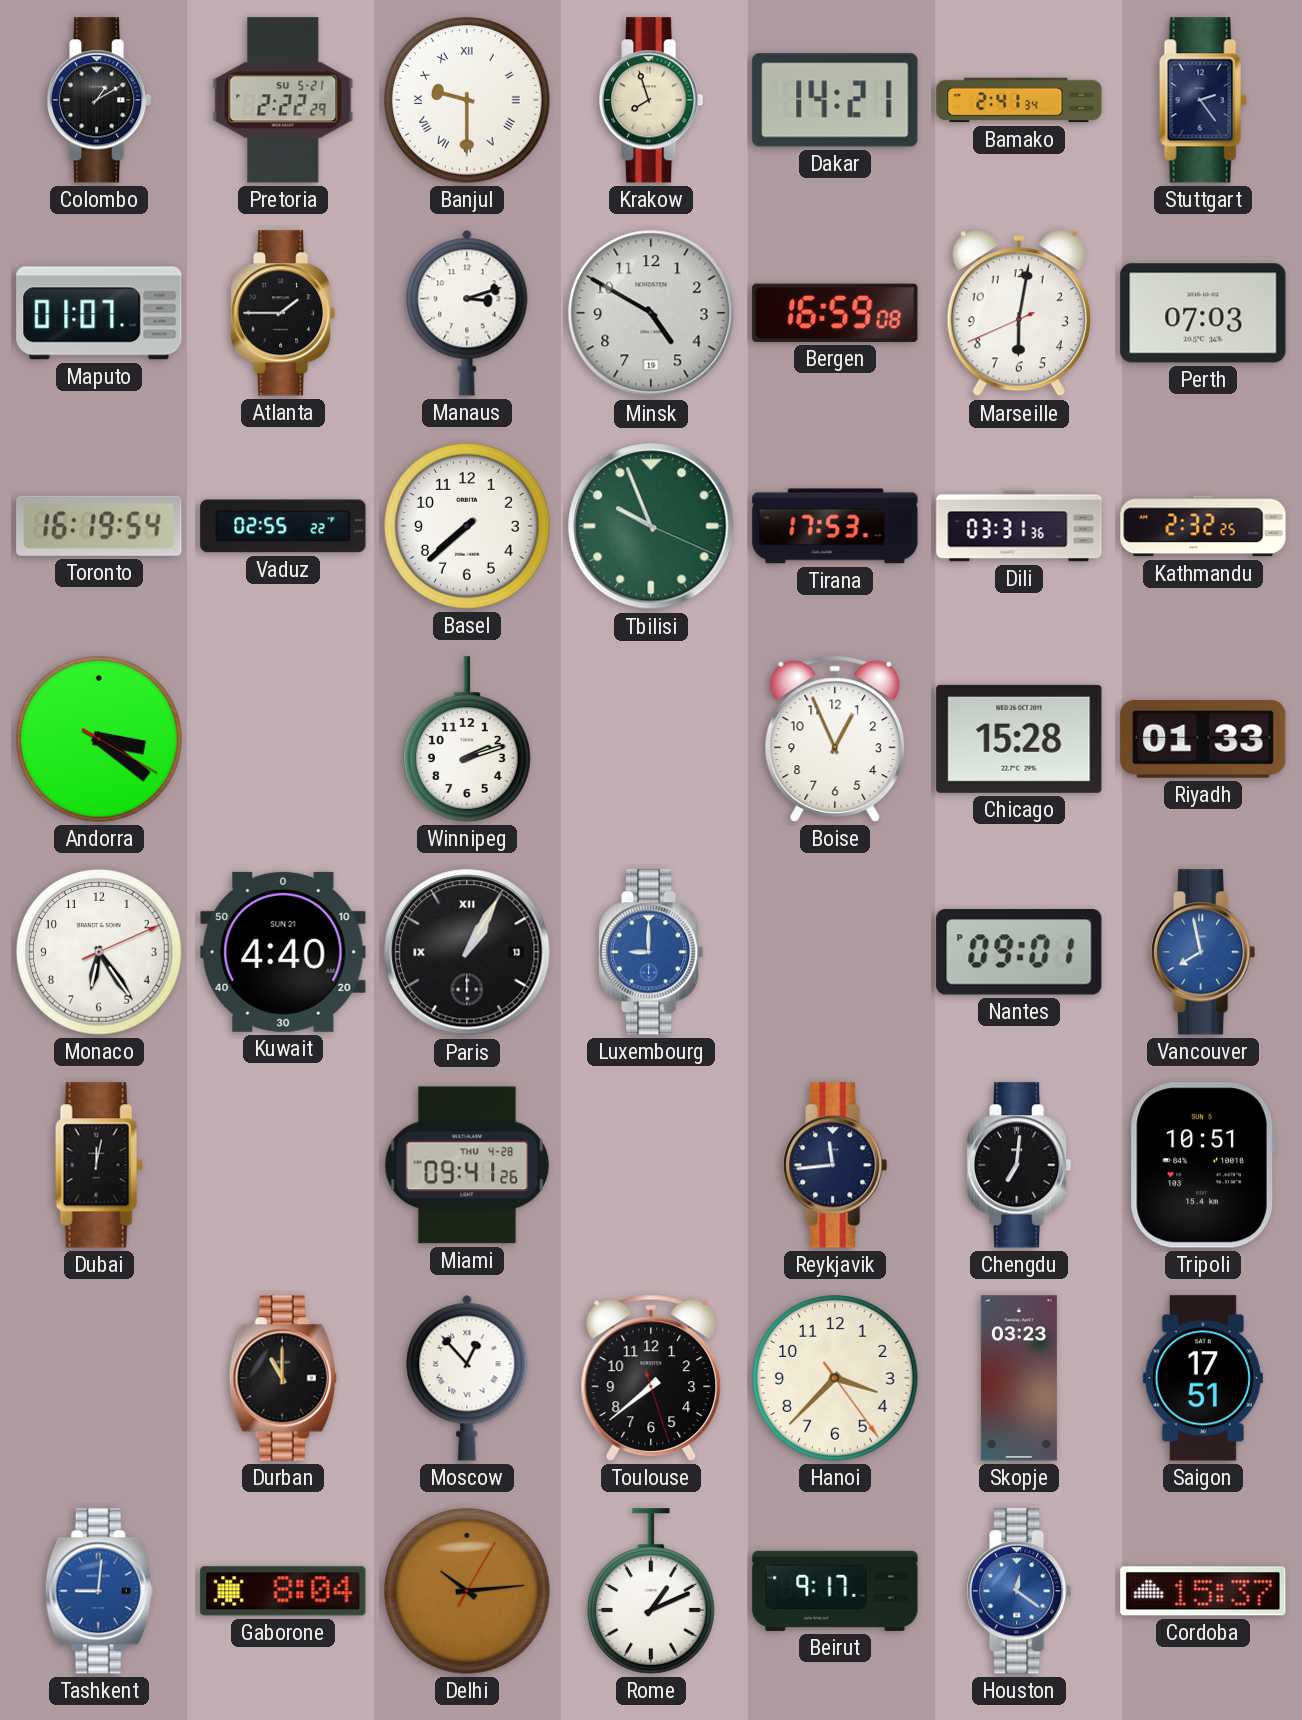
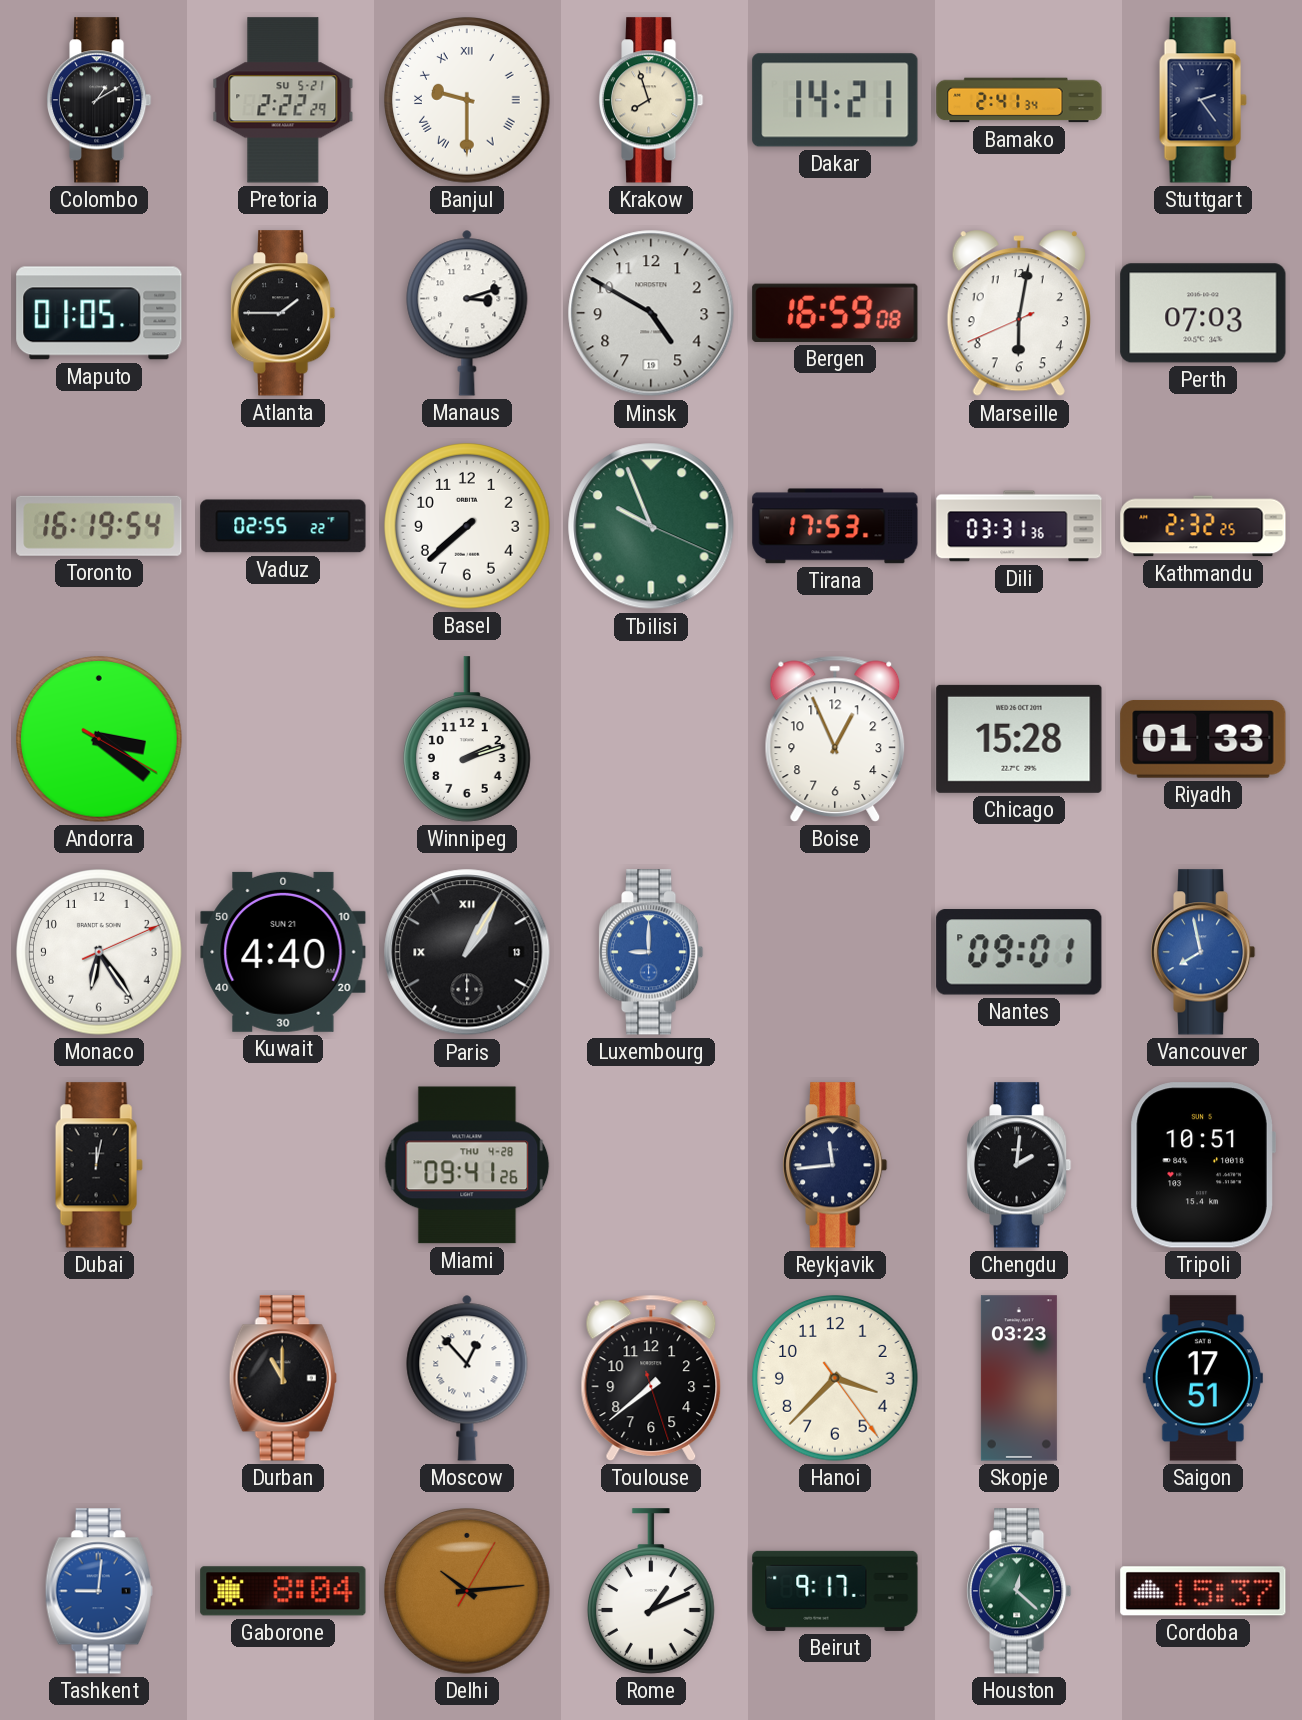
Maputo: 01:07 -> 01:05
Chengdu: 7:01 -> 2:01
Houston: 12:21 -> 12:22
Houston dial: blue -> green
